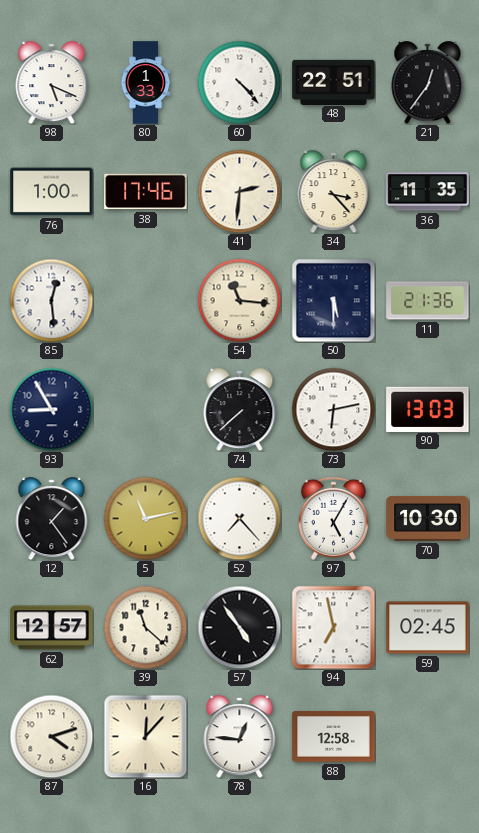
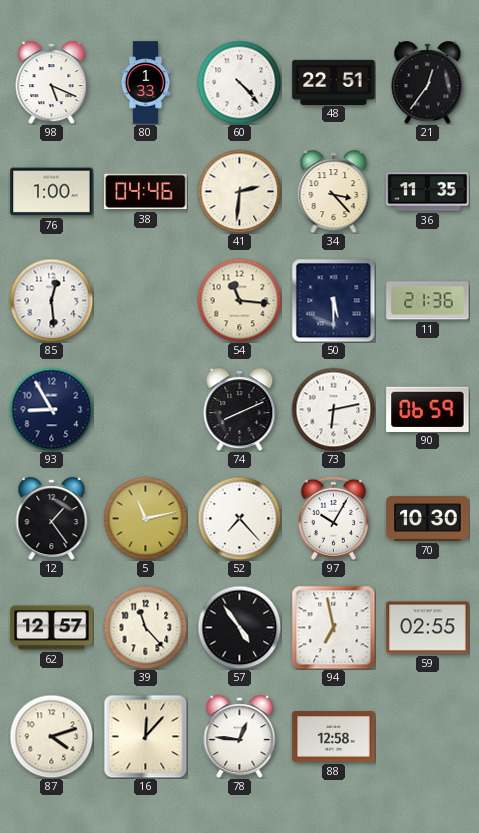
38: 17:46 -> 04:46
74: 7:38 -> 8:11
90: 13:03 -> 06:59
97: 5:05 -> 10:05
39: 11:22 -> 11:23
59: 02:45 -> 02:55
